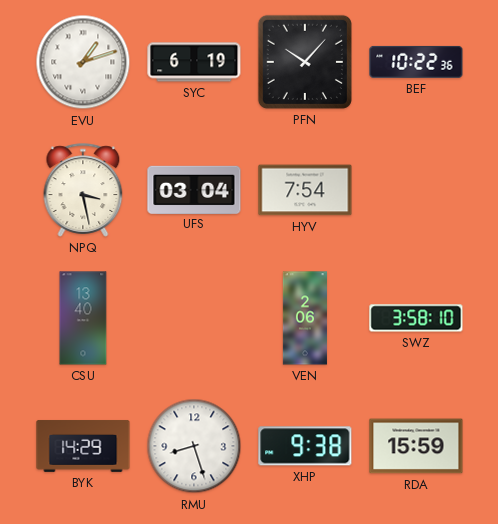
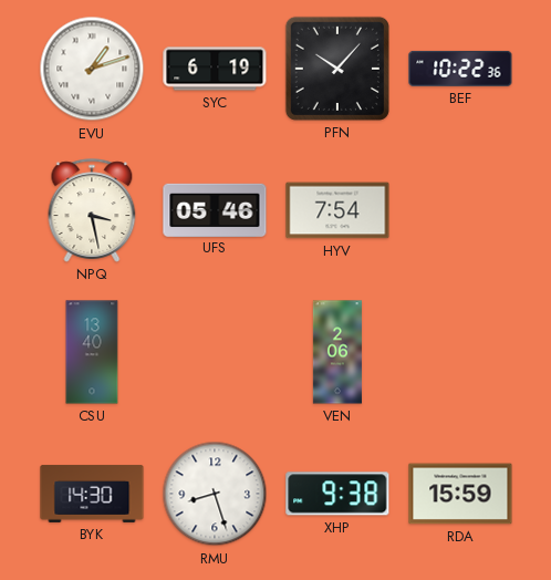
UFS: 03:04 -> 05:46
SWZ: 3:58 -> none
BYK: 14:29 -> 14:30
